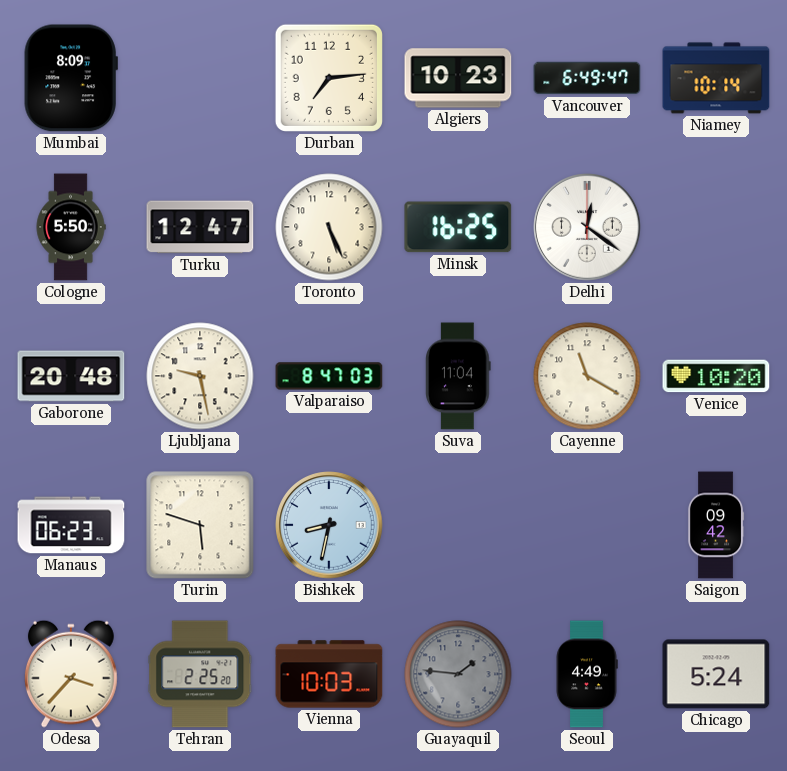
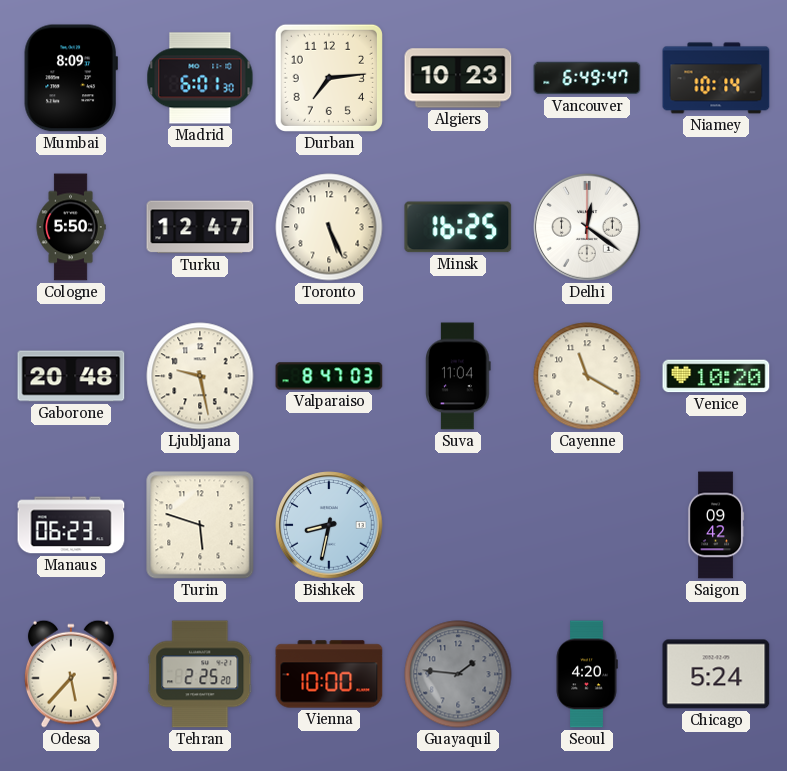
Madrid: none -> 6:01
Odesa: 3:37 -> 5:37
Vienna: 10:03 -> 10:00
Seoul: 4:49 -> 4:20
